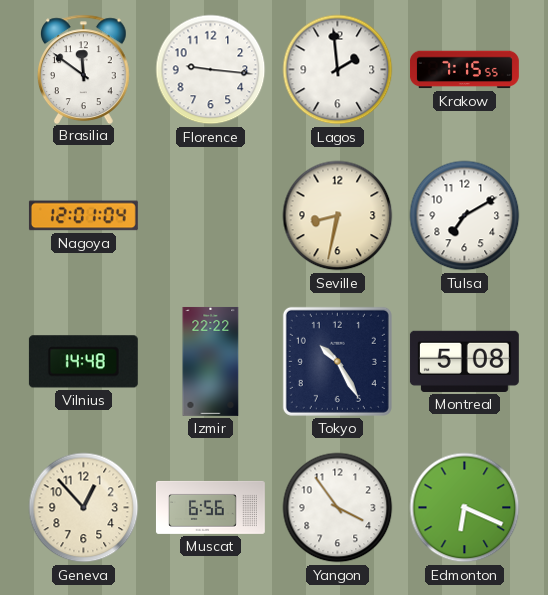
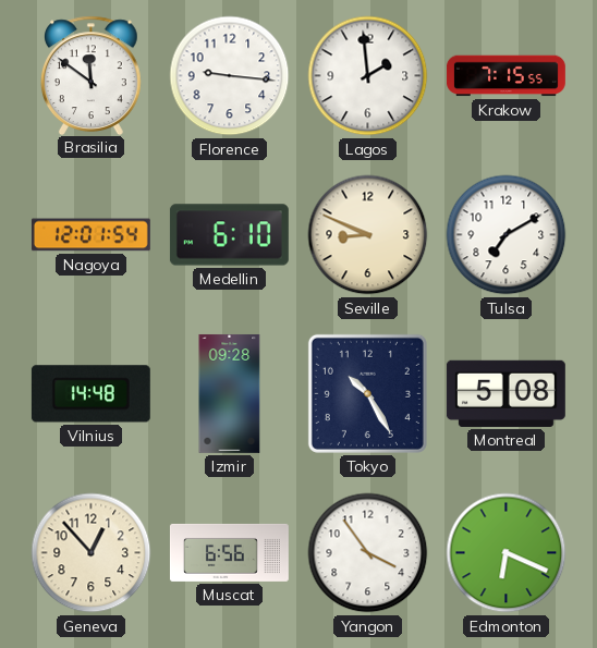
Nagoya: 12:01:04 -> 12:01:54
Medellin: none -> 6:10
Seville: 8:32 -> 8:49
Izmir: 22:22 -> 09:28
